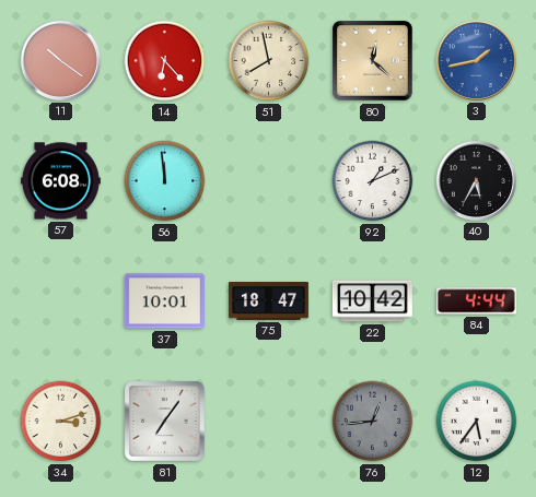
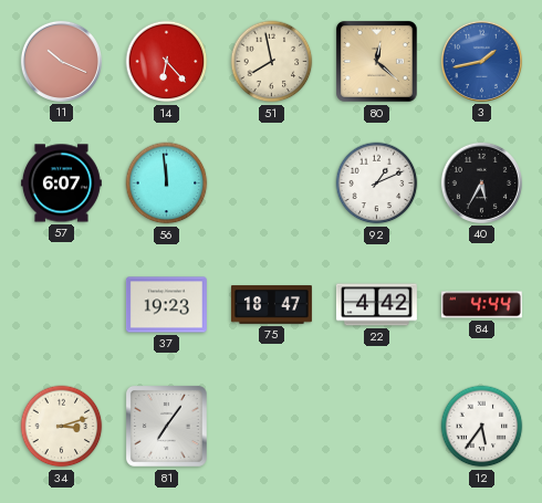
11: 10:21 -> 10:19
57: 6:08 -> 6:07
37: 10:01 -> 19:23
22: 10:42 -> 4:42
76: 12:44 -> none
